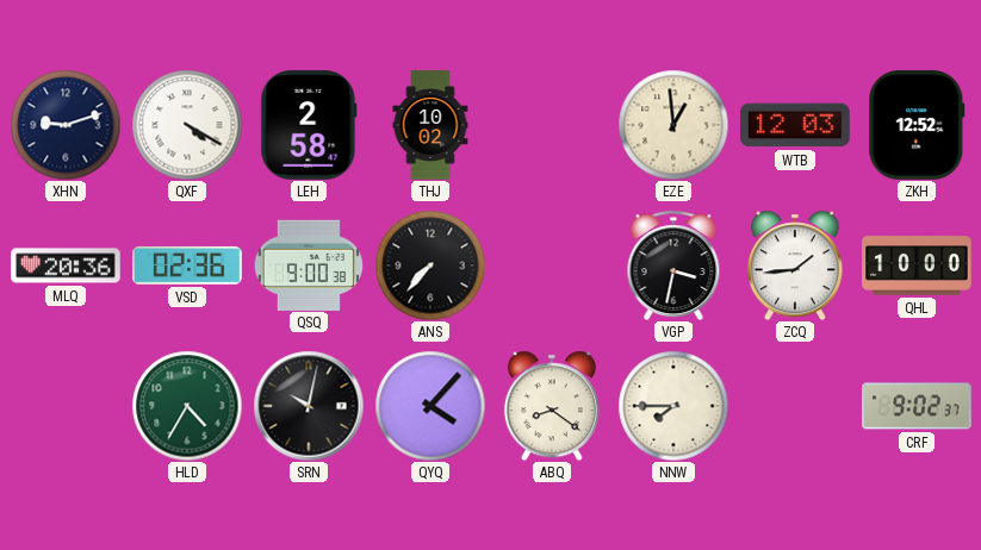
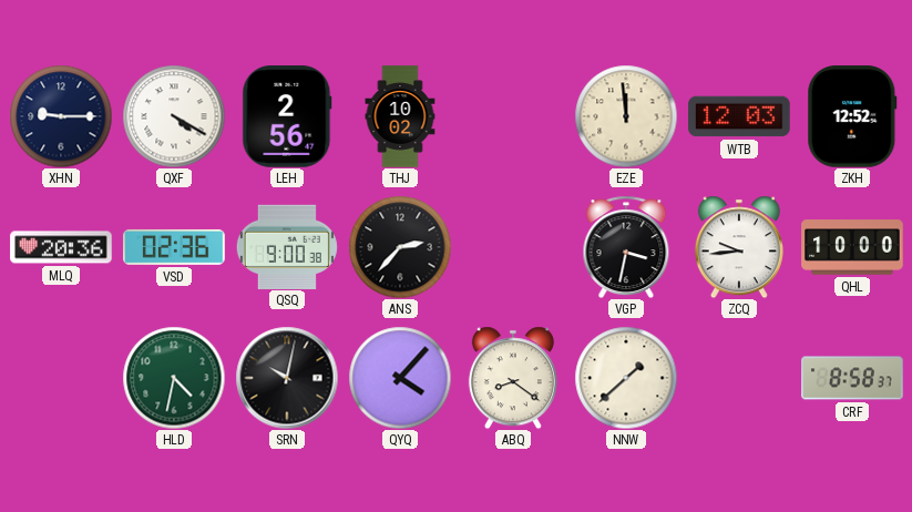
XHN: 9:12 -> 9:15
LEH: 2:58 -> 2:56
EZE: 12:59 -> 11:59
ANS: 7:37 -> 2:37
ZCQ: 1:44 -> 9:44
HLD: 4:35 -> 4:32
NNW: 7:45 -> 1:38
CRF: 9:02 -> 8:58
